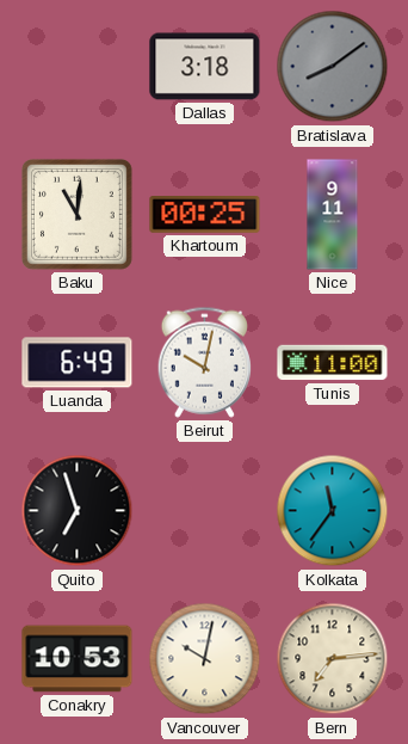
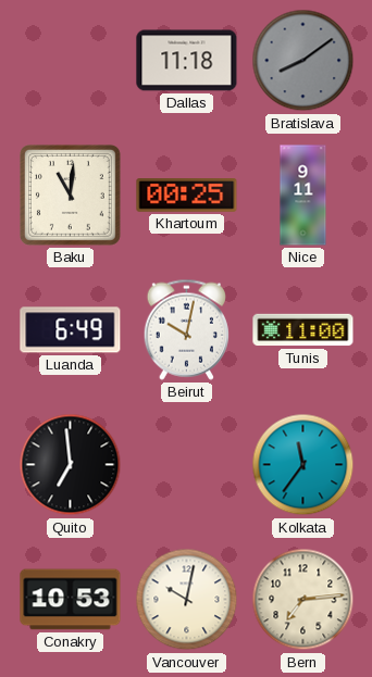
Dallas: 3:18 -> 11:18
Quito: 6:57 -> 6:59
